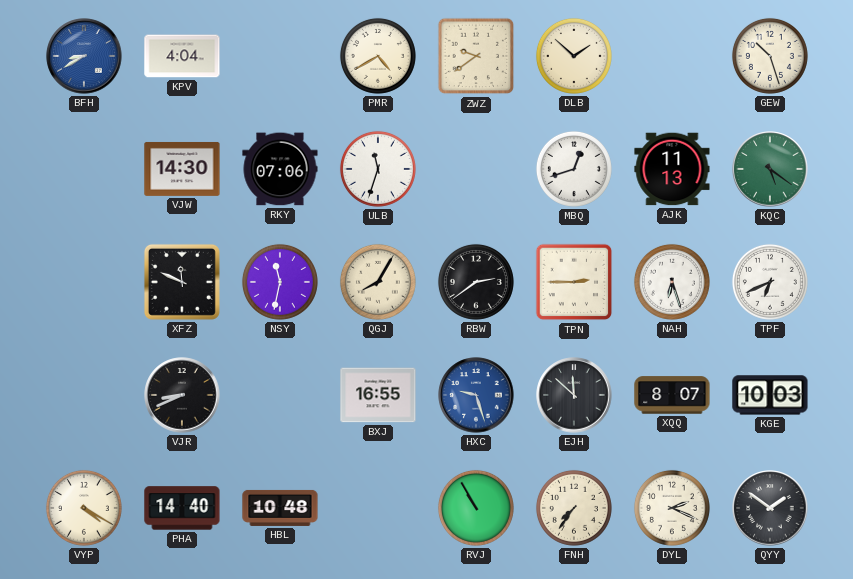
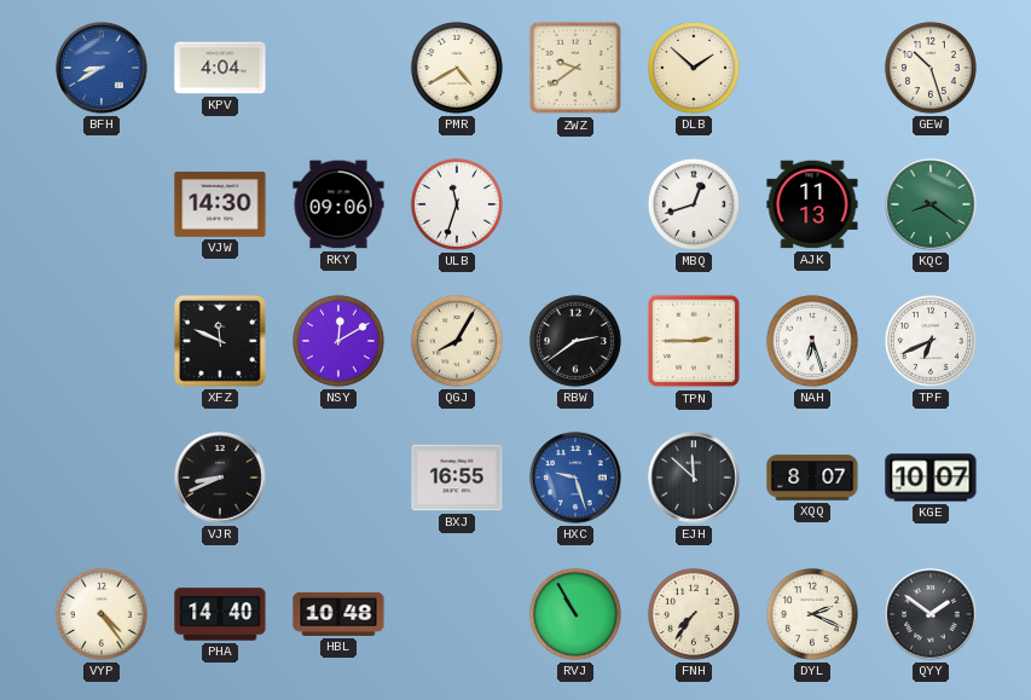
RKY: 07:06 -> 09:06
KQC: 5:21 -> 8:21
NSY: 11:32 -> 12:10
KGE: 10:03 -> 10:07
VYP: 4:20 -> 4:24
